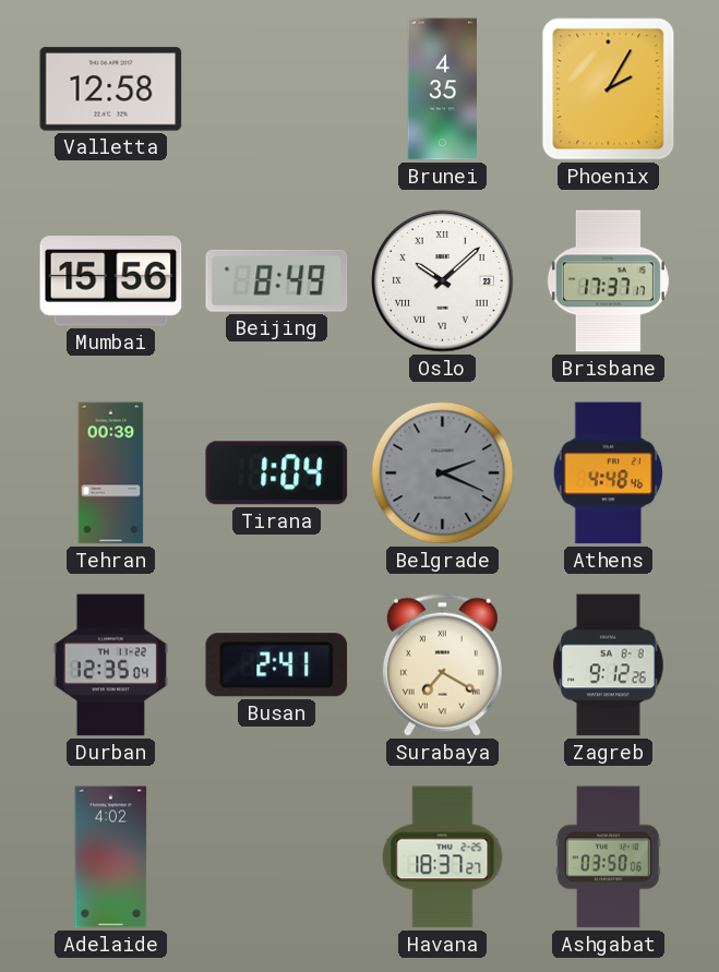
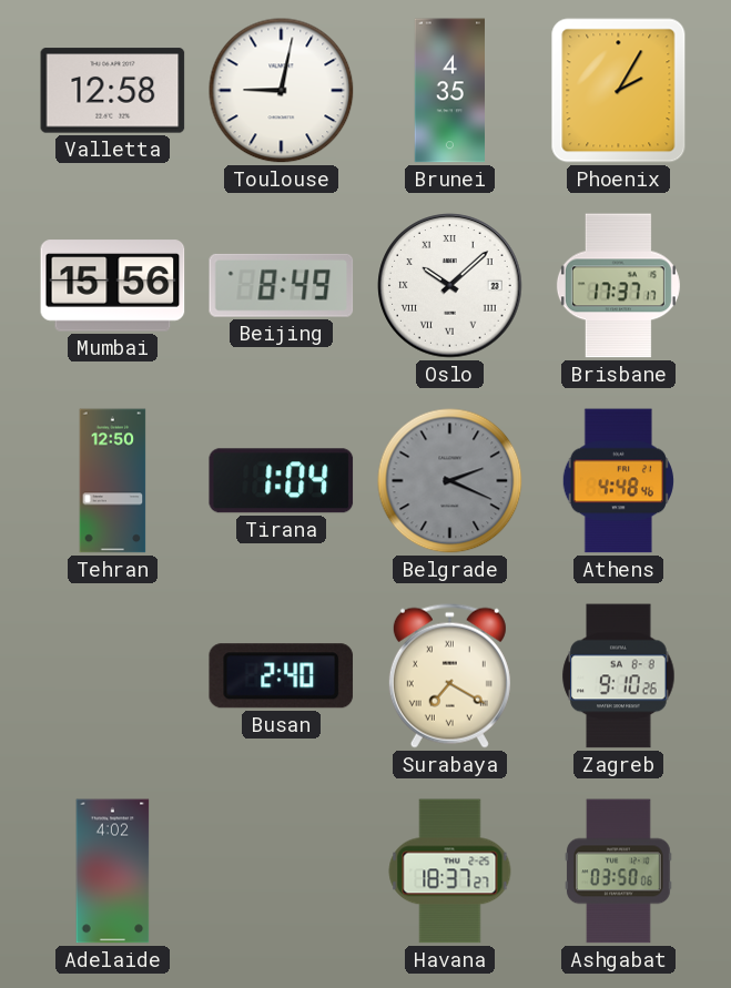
Toulouse: none -> 9:02
Tehran: 00:39 -> 12:50
Durban: 12:35 -> none
Busan: 2:41 -> 2:40
Zagreb: 9:12 -> 9:10
